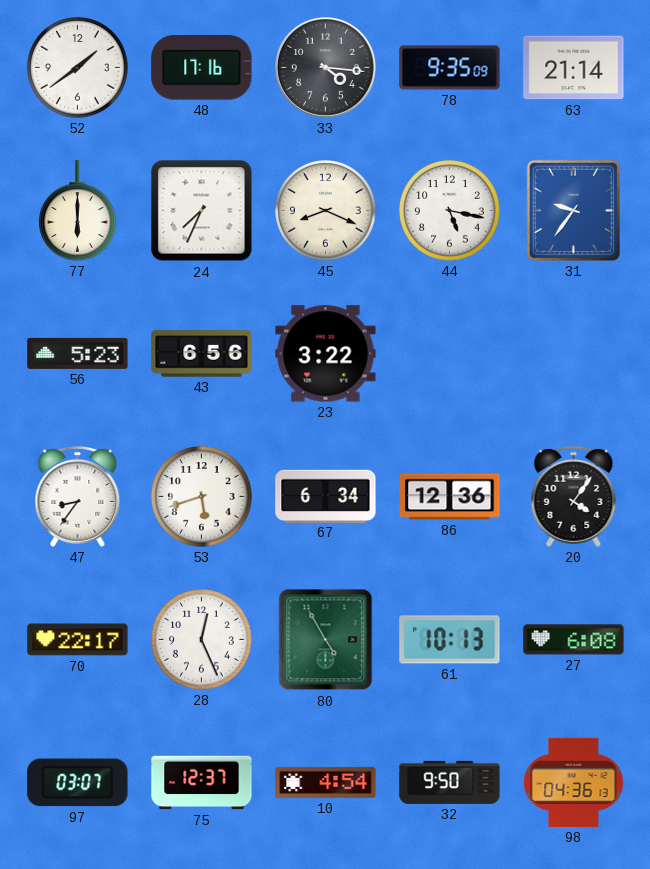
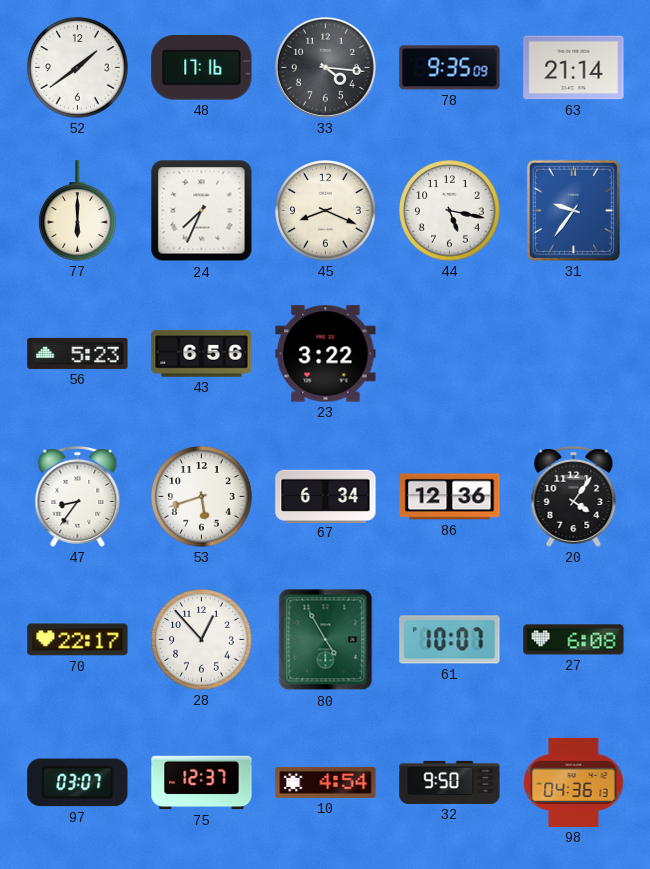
28: 12:26 -> 12:53
61: 10:13 -> 10:07
